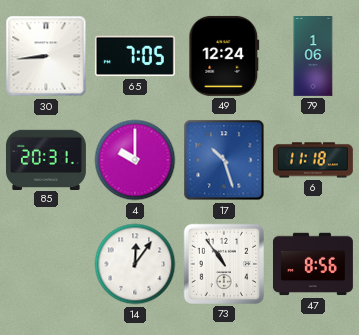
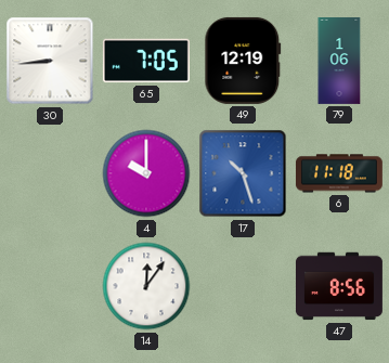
49: 12:24 -> 12:19
85: 20:31 -> none
73: 10:54 -> none
